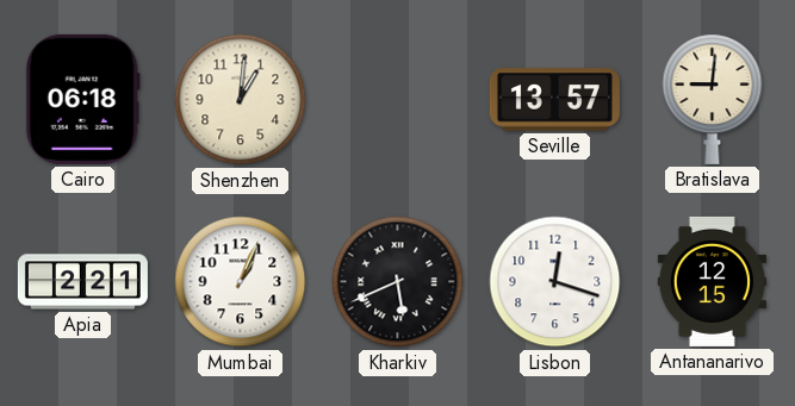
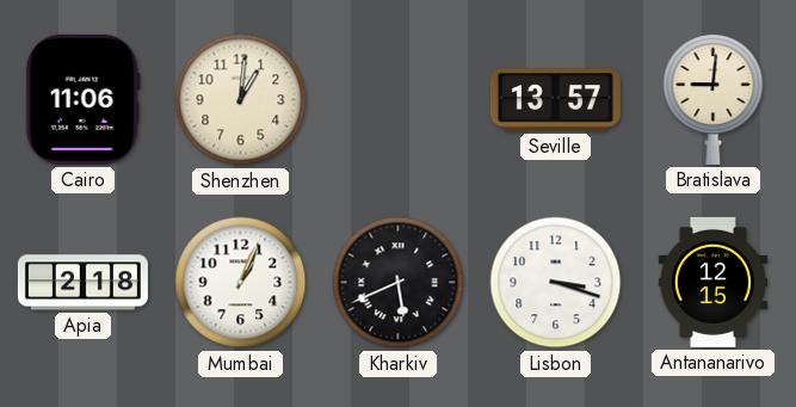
Cairo: 06:18 -> 11:06
Apia: 2:21 -> 2:18
Lisbon: 12:18 -> 3:18
